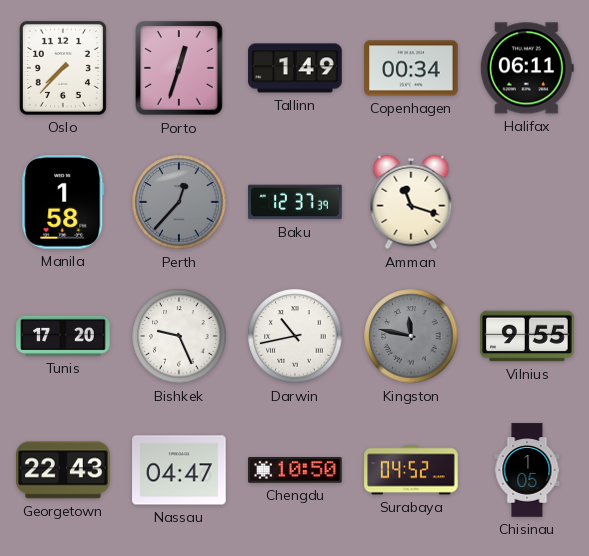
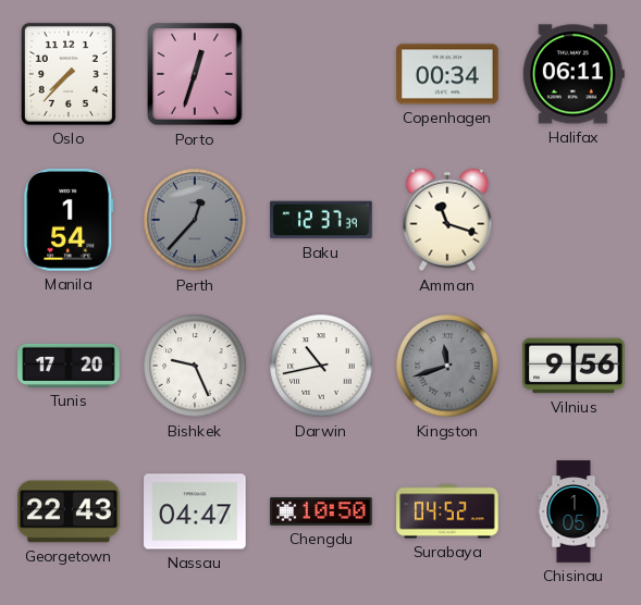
Tallinn: 1:49 -> none
Manila: 1:58 -> 1:54
Kingston: 11:47 -> 11:42
Vilnius: 9:55 -> 9:56
